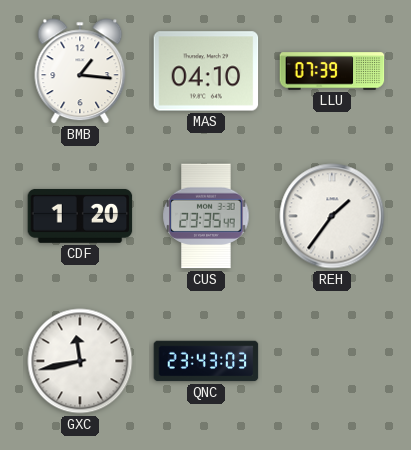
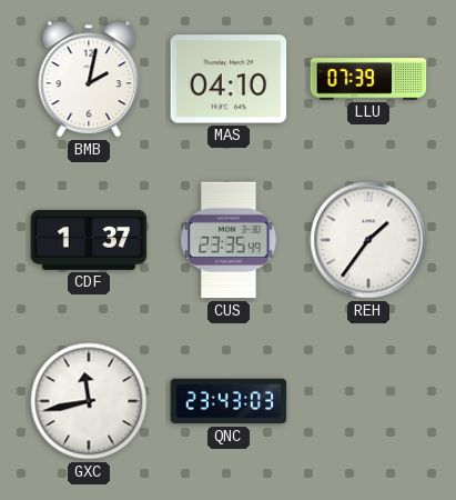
BMB: 1:16 -> 2:02
CDF: 1:20 -> 1:37
